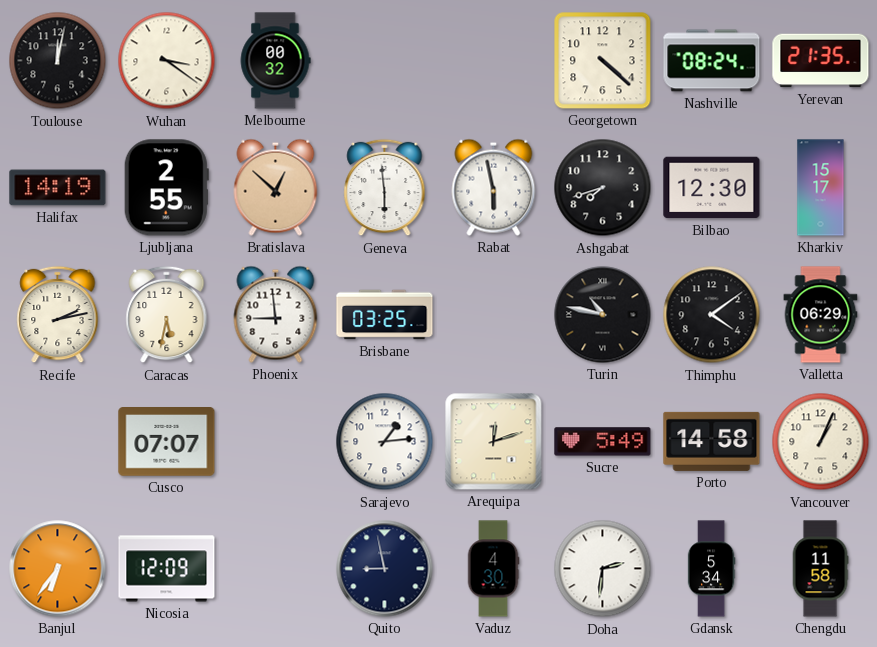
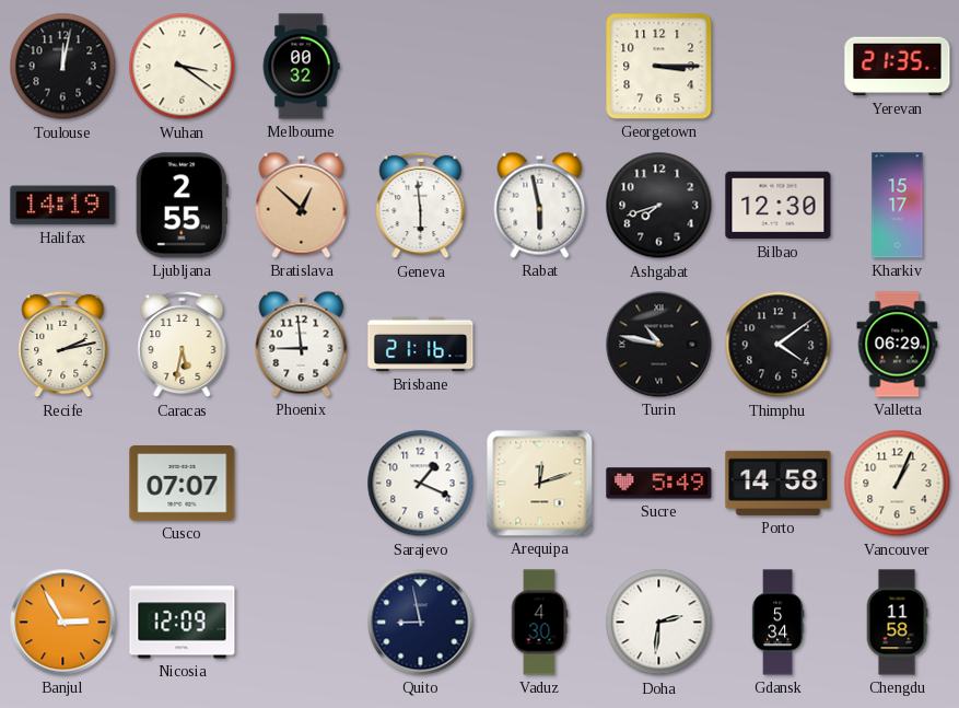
Georgetown: 4:22 -> 3:15
Nashville: 08:24 -> none
Brisbane: 03:25 -> 21:16
Sarajevo: 1:14 -> 1:19
Banjul: 6:36 -> 2:55
